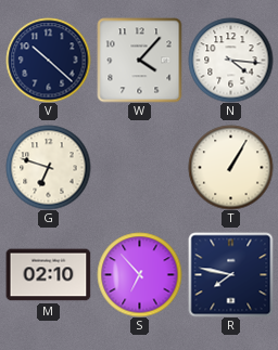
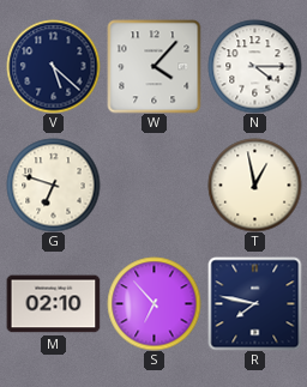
V: 10:22 -> 5:22
N: 4:16 -> 4:15
T: 1:05 -> 12:58
